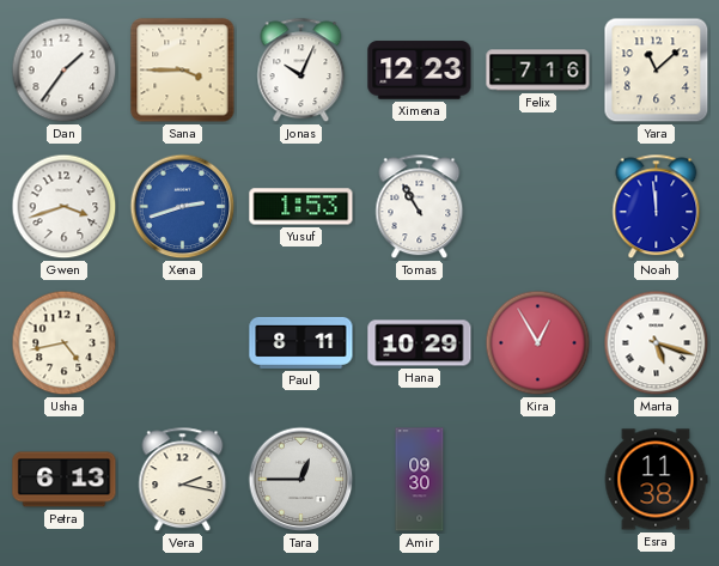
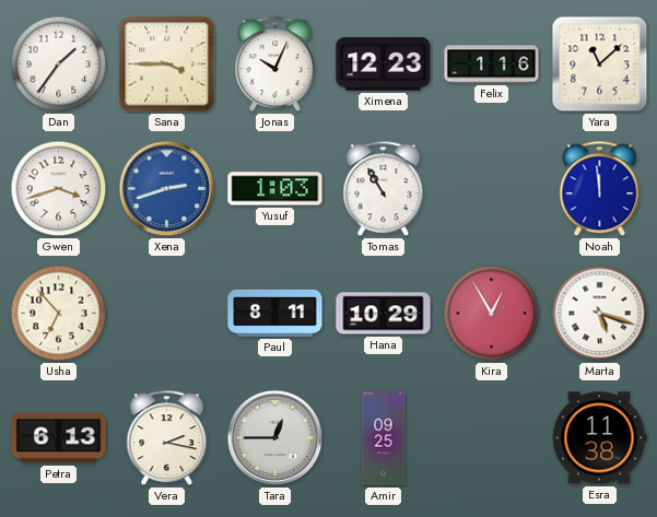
Felix: 7:16 -> 1:16
Yusuf: 1:53 -> 1:03
Usha: 4:43 -> 6:53
Amir: 09:30 -> 09:25
